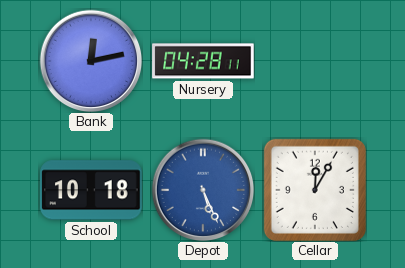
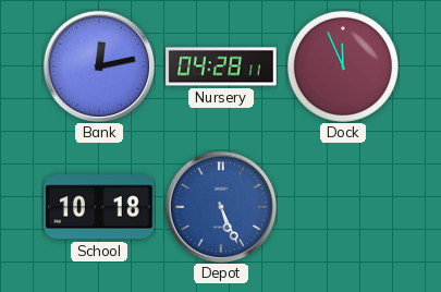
Dock: none -> 11:56
Cellar: 12:05 -> none
